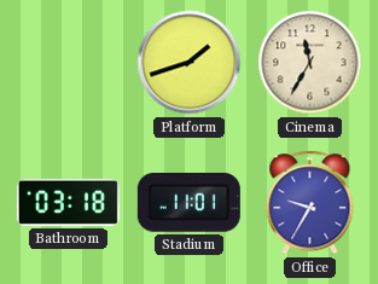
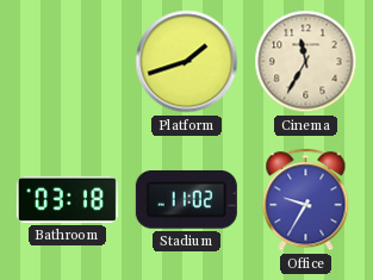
Stadium: 11:01 -> 11:02
